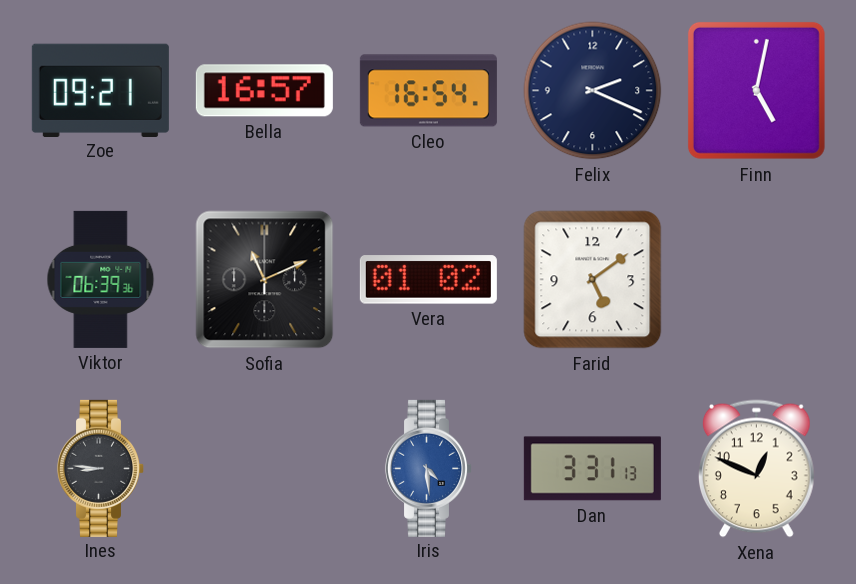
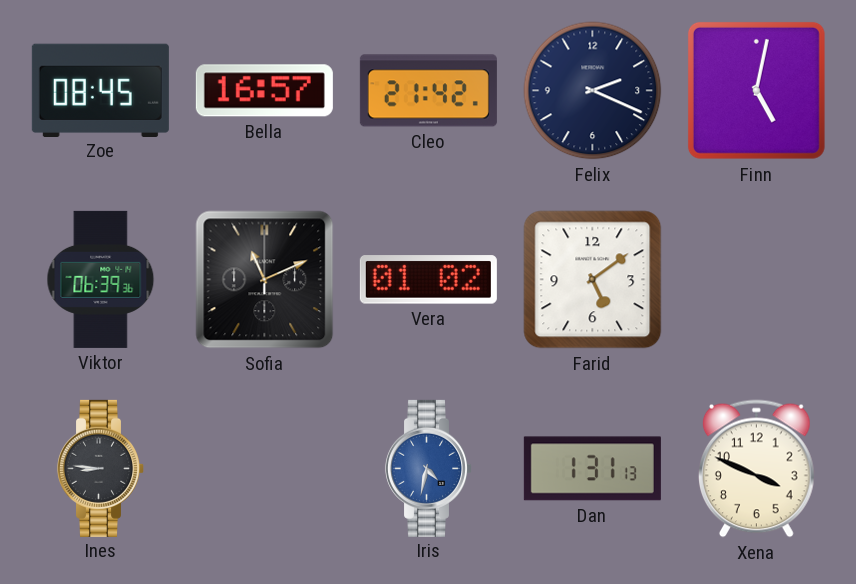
Zoe: 09:21 -> 08:45
Cleo: 16:54 -> 21:42
Iris: 4:29 -> 4:32
Dan: 3:31 -> 1:31
Xena: 12:49 -> 3:49
